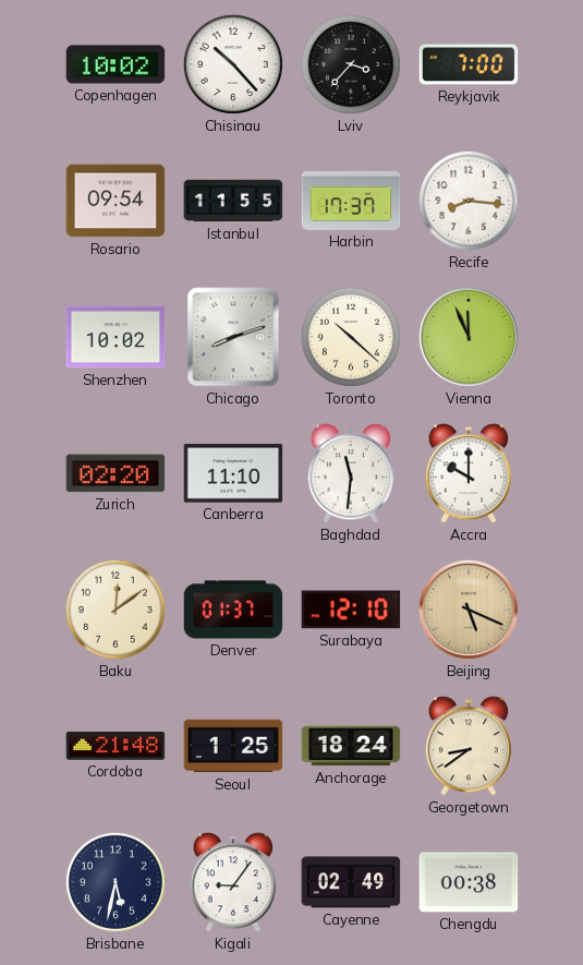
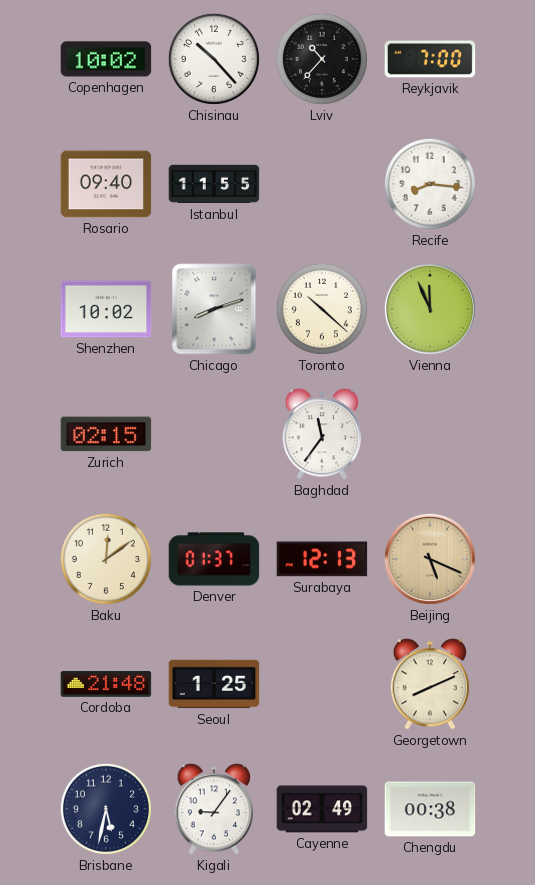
Lviv: 3:37 -> 10:37
Rosario: 09:54 -> 09:40
Harbin: 17:37 -> none
Zurich: 02:20 -> 02:15
Canberra: 11:10 -> none
Baghdad: 11:31 -> 11:36
Accra: 10:00 -> none
Surabaya: 12:10 -> 12:13
Anchorage: 18:24 -> none
Georgetown: 8:39 -> 8:11
